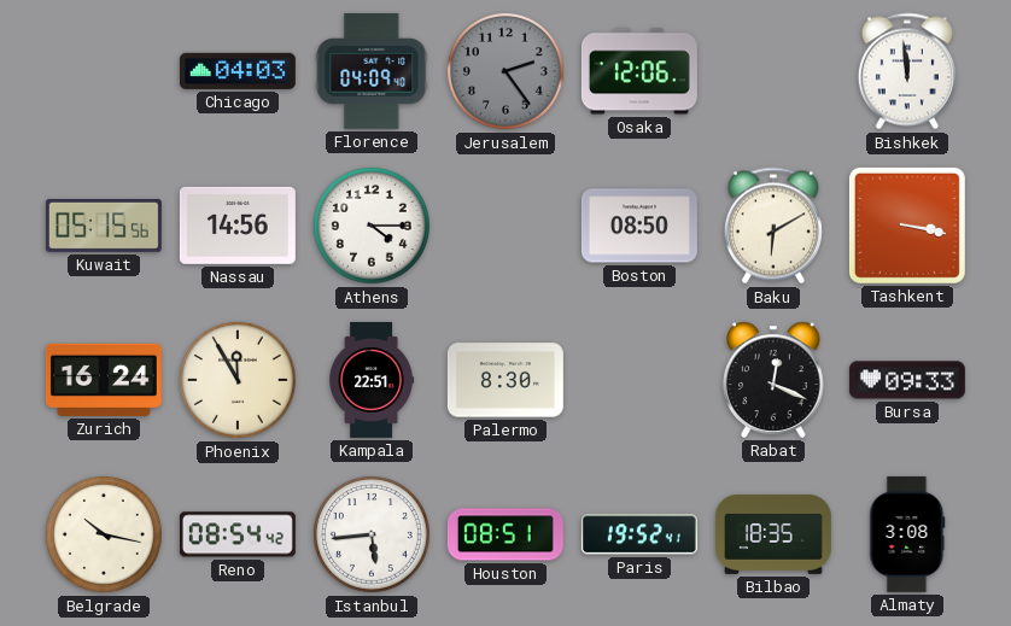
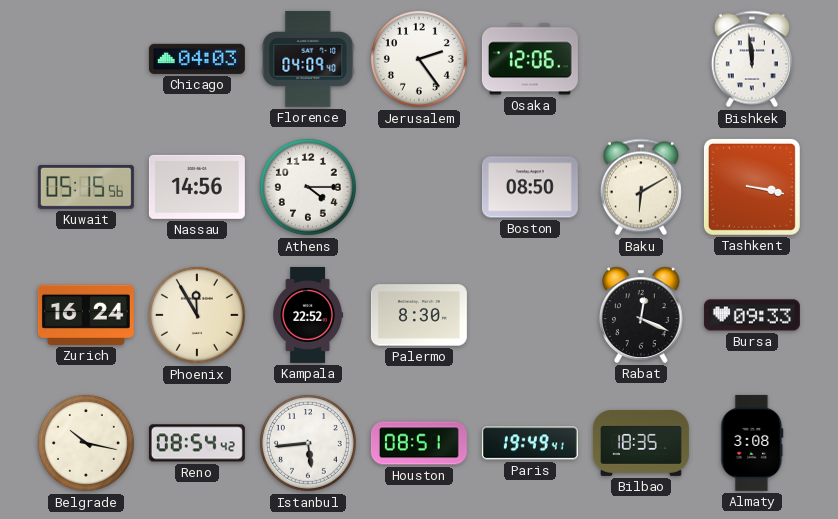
Jerusalem dial: grey -> white
Kampala: 22:51 -> 22:52
Paris: 19:52 -> 19:49
